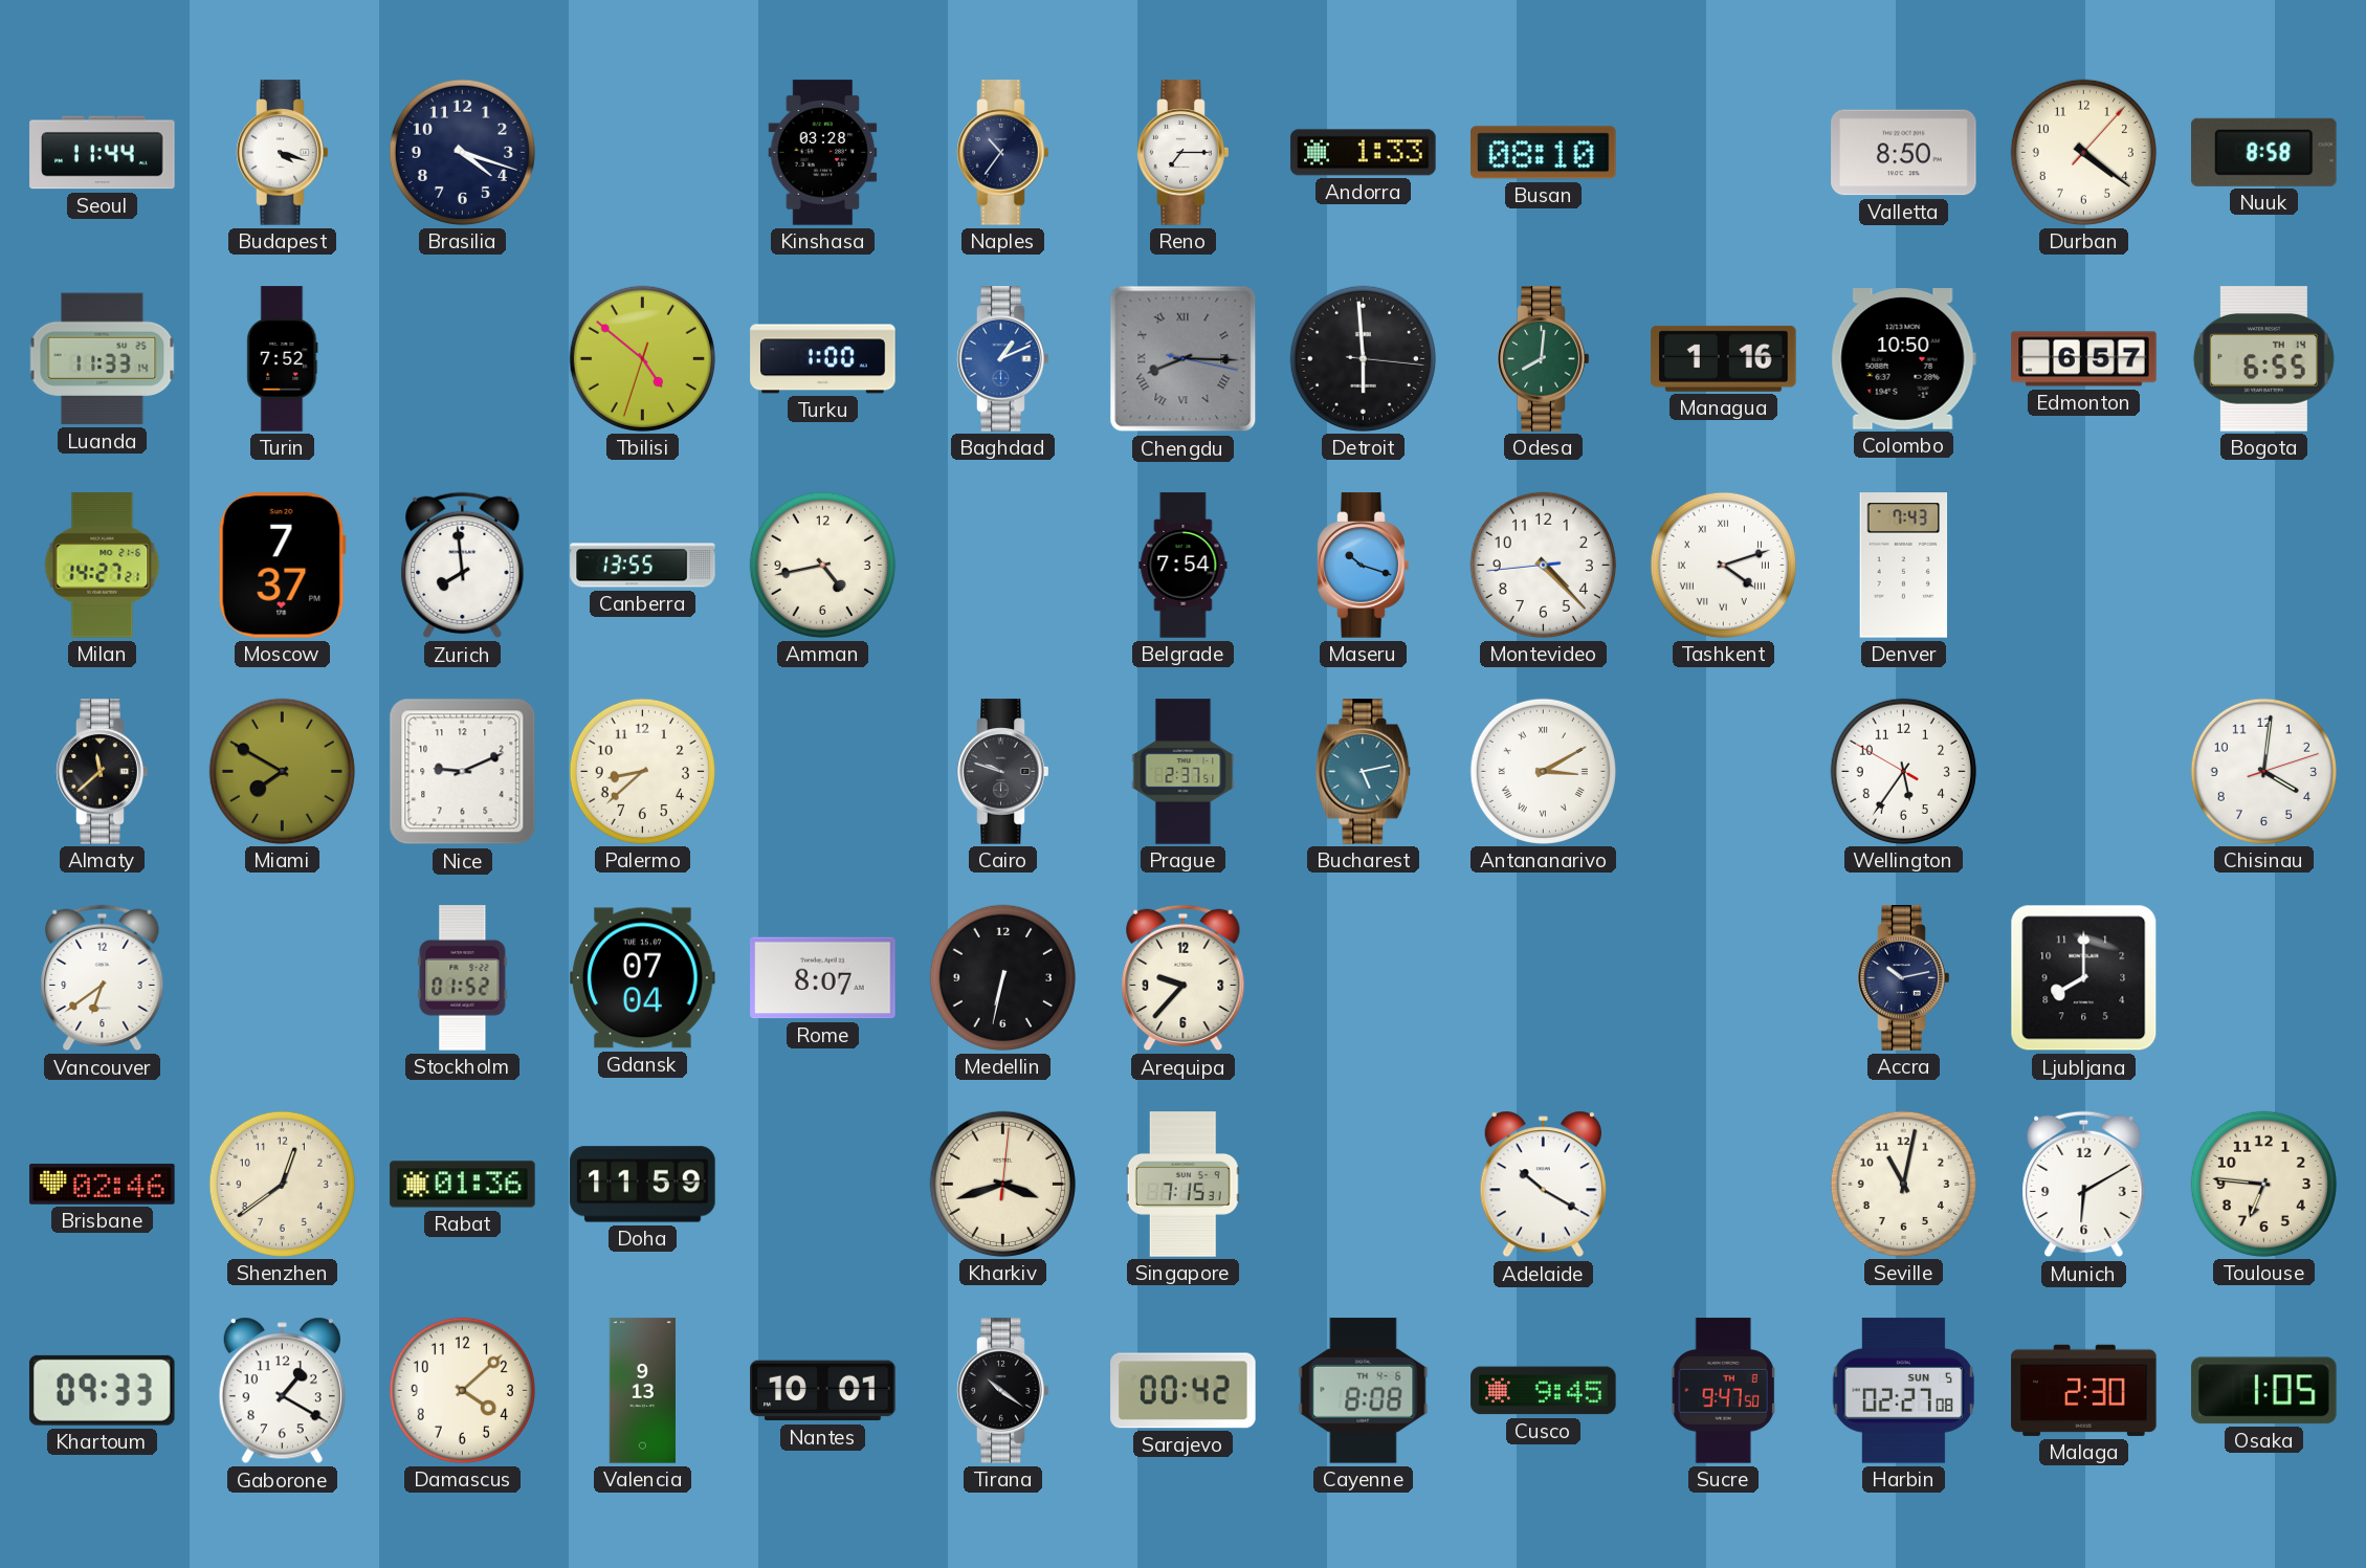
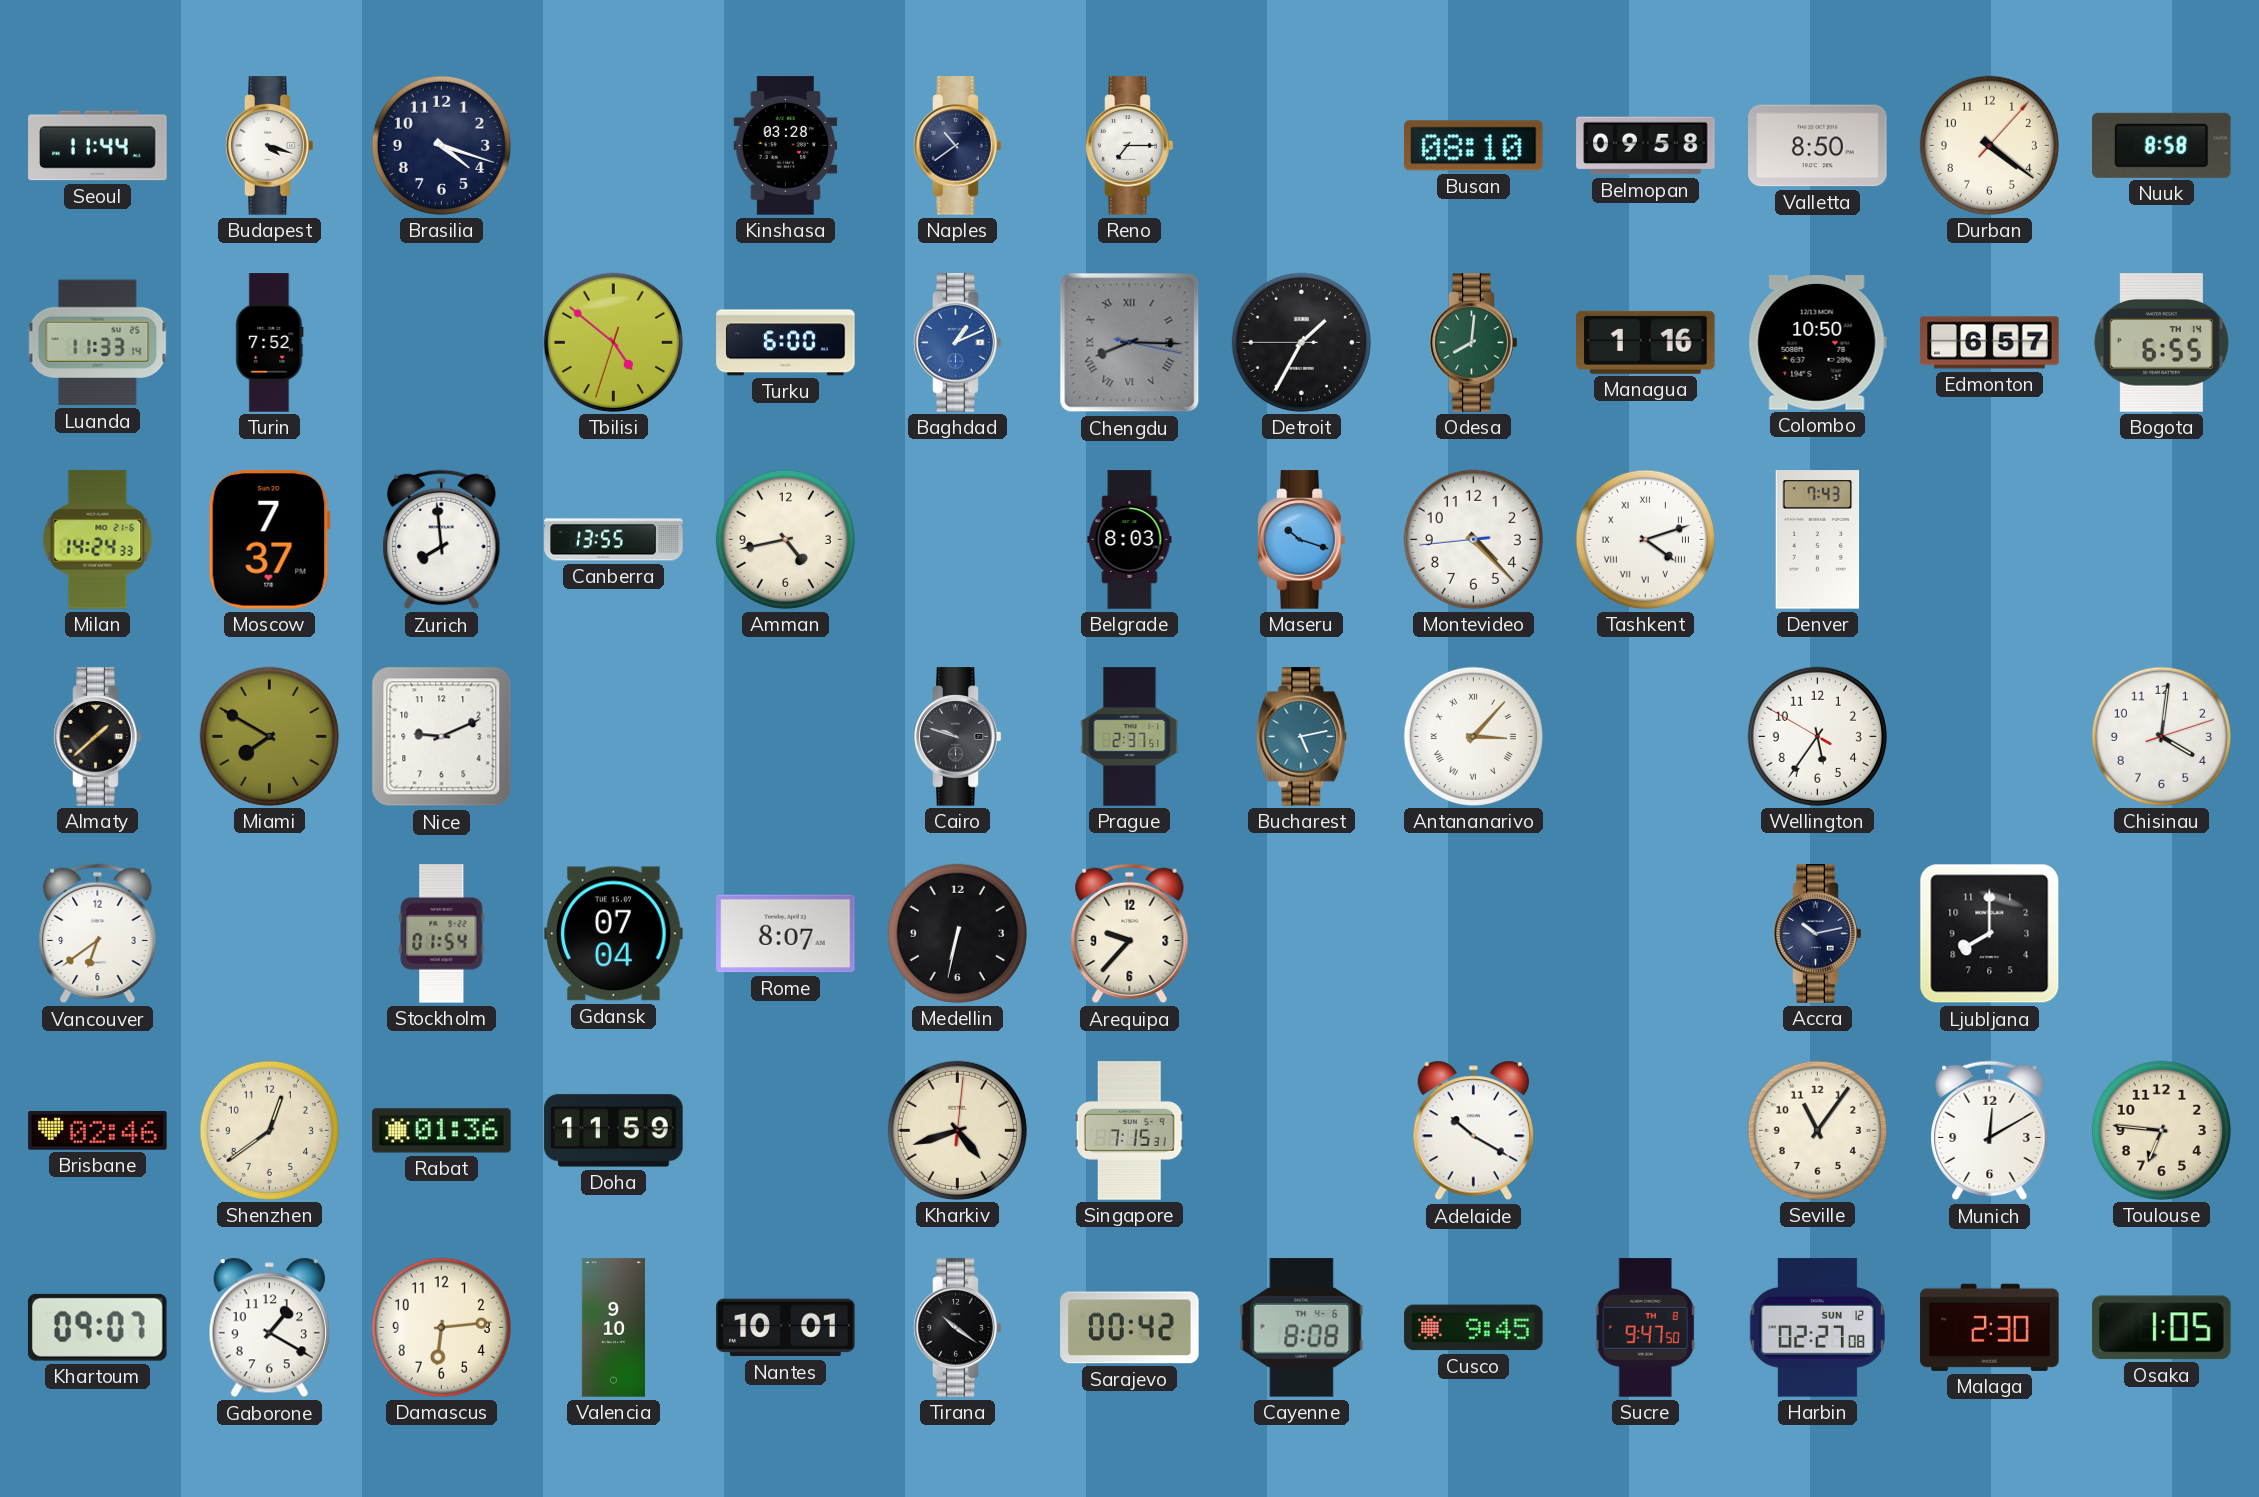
Naples: 10:36 -> 10:39
Andorra: 1:33 -> none
Belmopan: none -> 09:58
Turku: 1:00 -> 6:00
Detroit: 5:59 -> 1:34
Milan: 14:27 -> 14:24
Belgrade: 7:54 -> 8:03
Almaty: 11:38 -> 1:38
Palermo: 8:38 -> none
Antananarivo: 3:10 -> 3:07
Stockholm: 01:52 -> 01:54
Kharkiv: 3:42 -> 4:42
Seville: 11:02 -> 11:06
Munich: 6:10 -> 12:10
Khartoum: 09:33 -> 09:07
Damascus: 4:08 -> 6:14
Valencia: 9:13 -> 9:10
Harbin date: SUN 5 -> SUN 12
